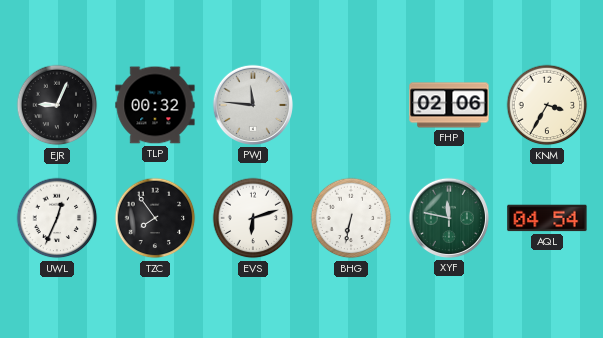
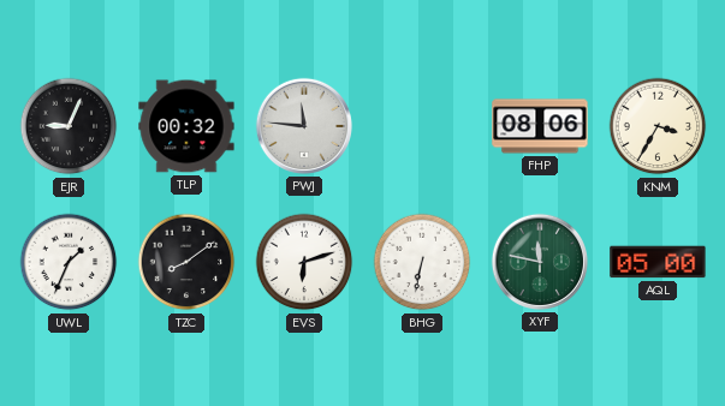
FHP: 02:06 -> 08:06
UWL: 12:34 -> 1:34
TZC: 7:54 -> 8:09
AQL: 04:54 -> 05:00
